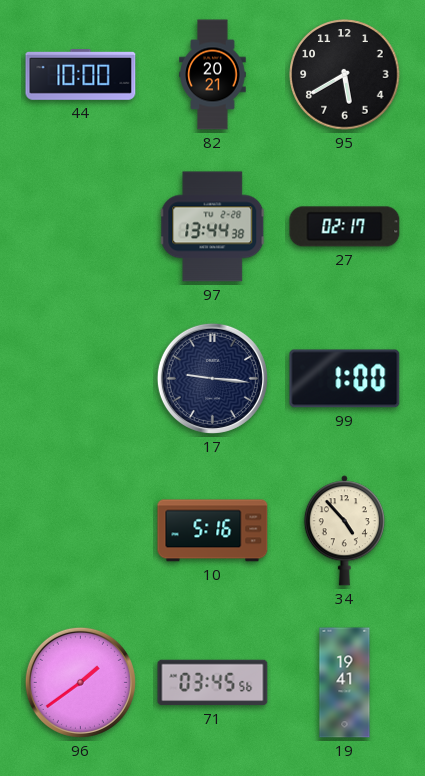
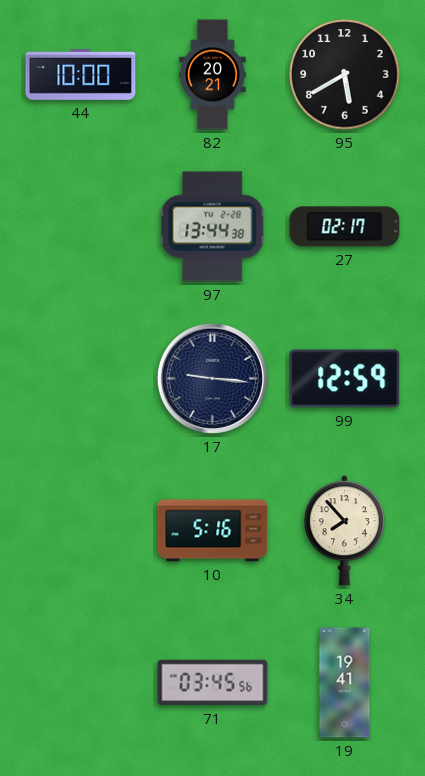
99: 1:00 -> 12:59
34: 4:53 -> 7:53
96: 1:39 -> none
